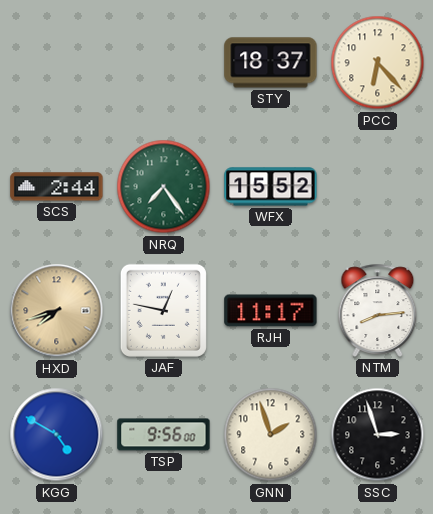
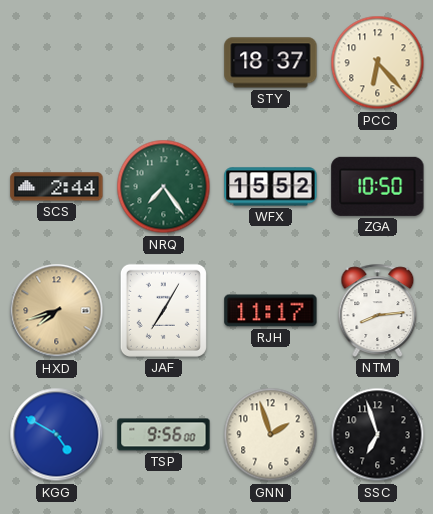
ZGA: none -> 10:50
JAF: 12:47 -> 7:05
SSC: 2:57 -> 6:57
